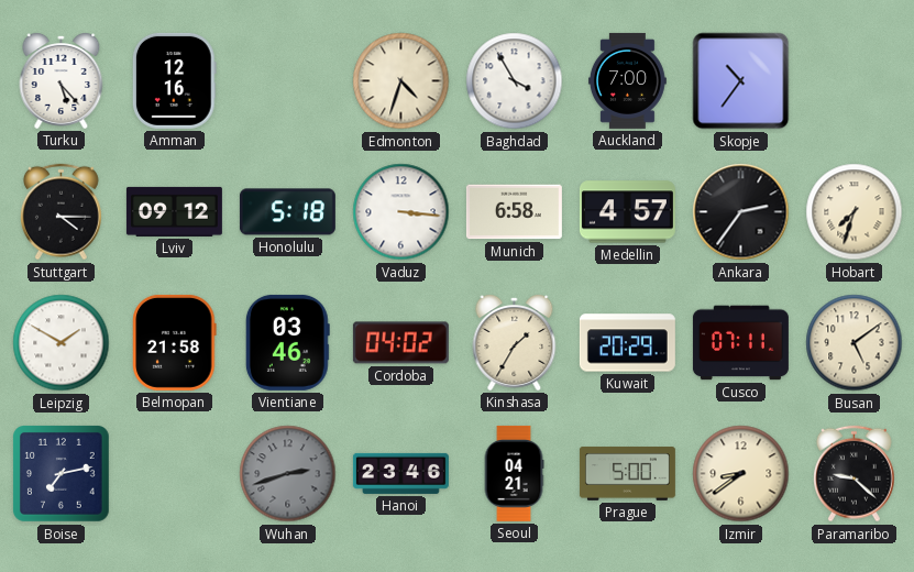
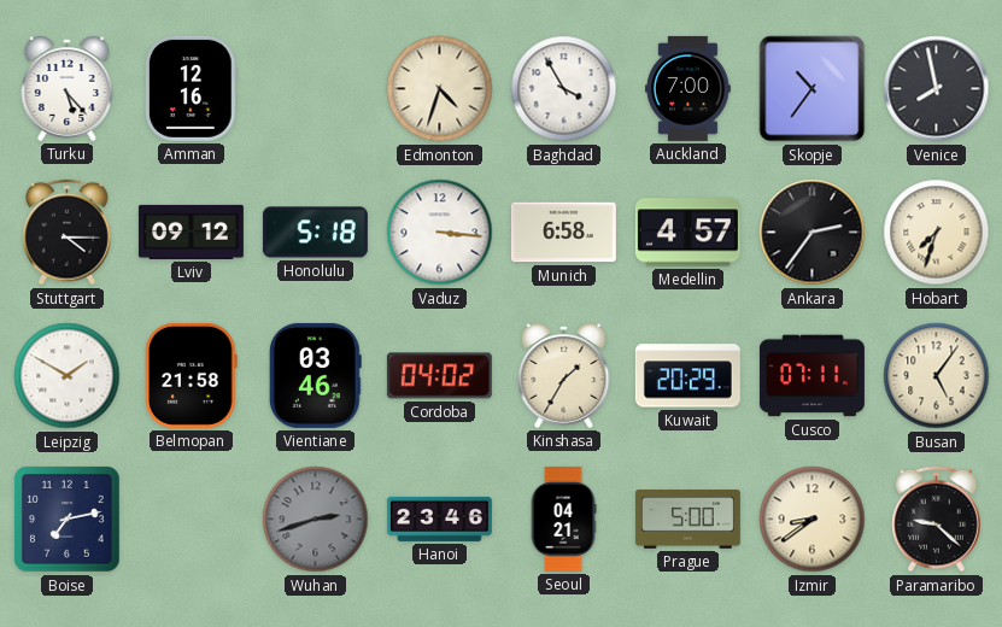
Venice: none -> 7:58
Busan: 5:09 -> 5:06
